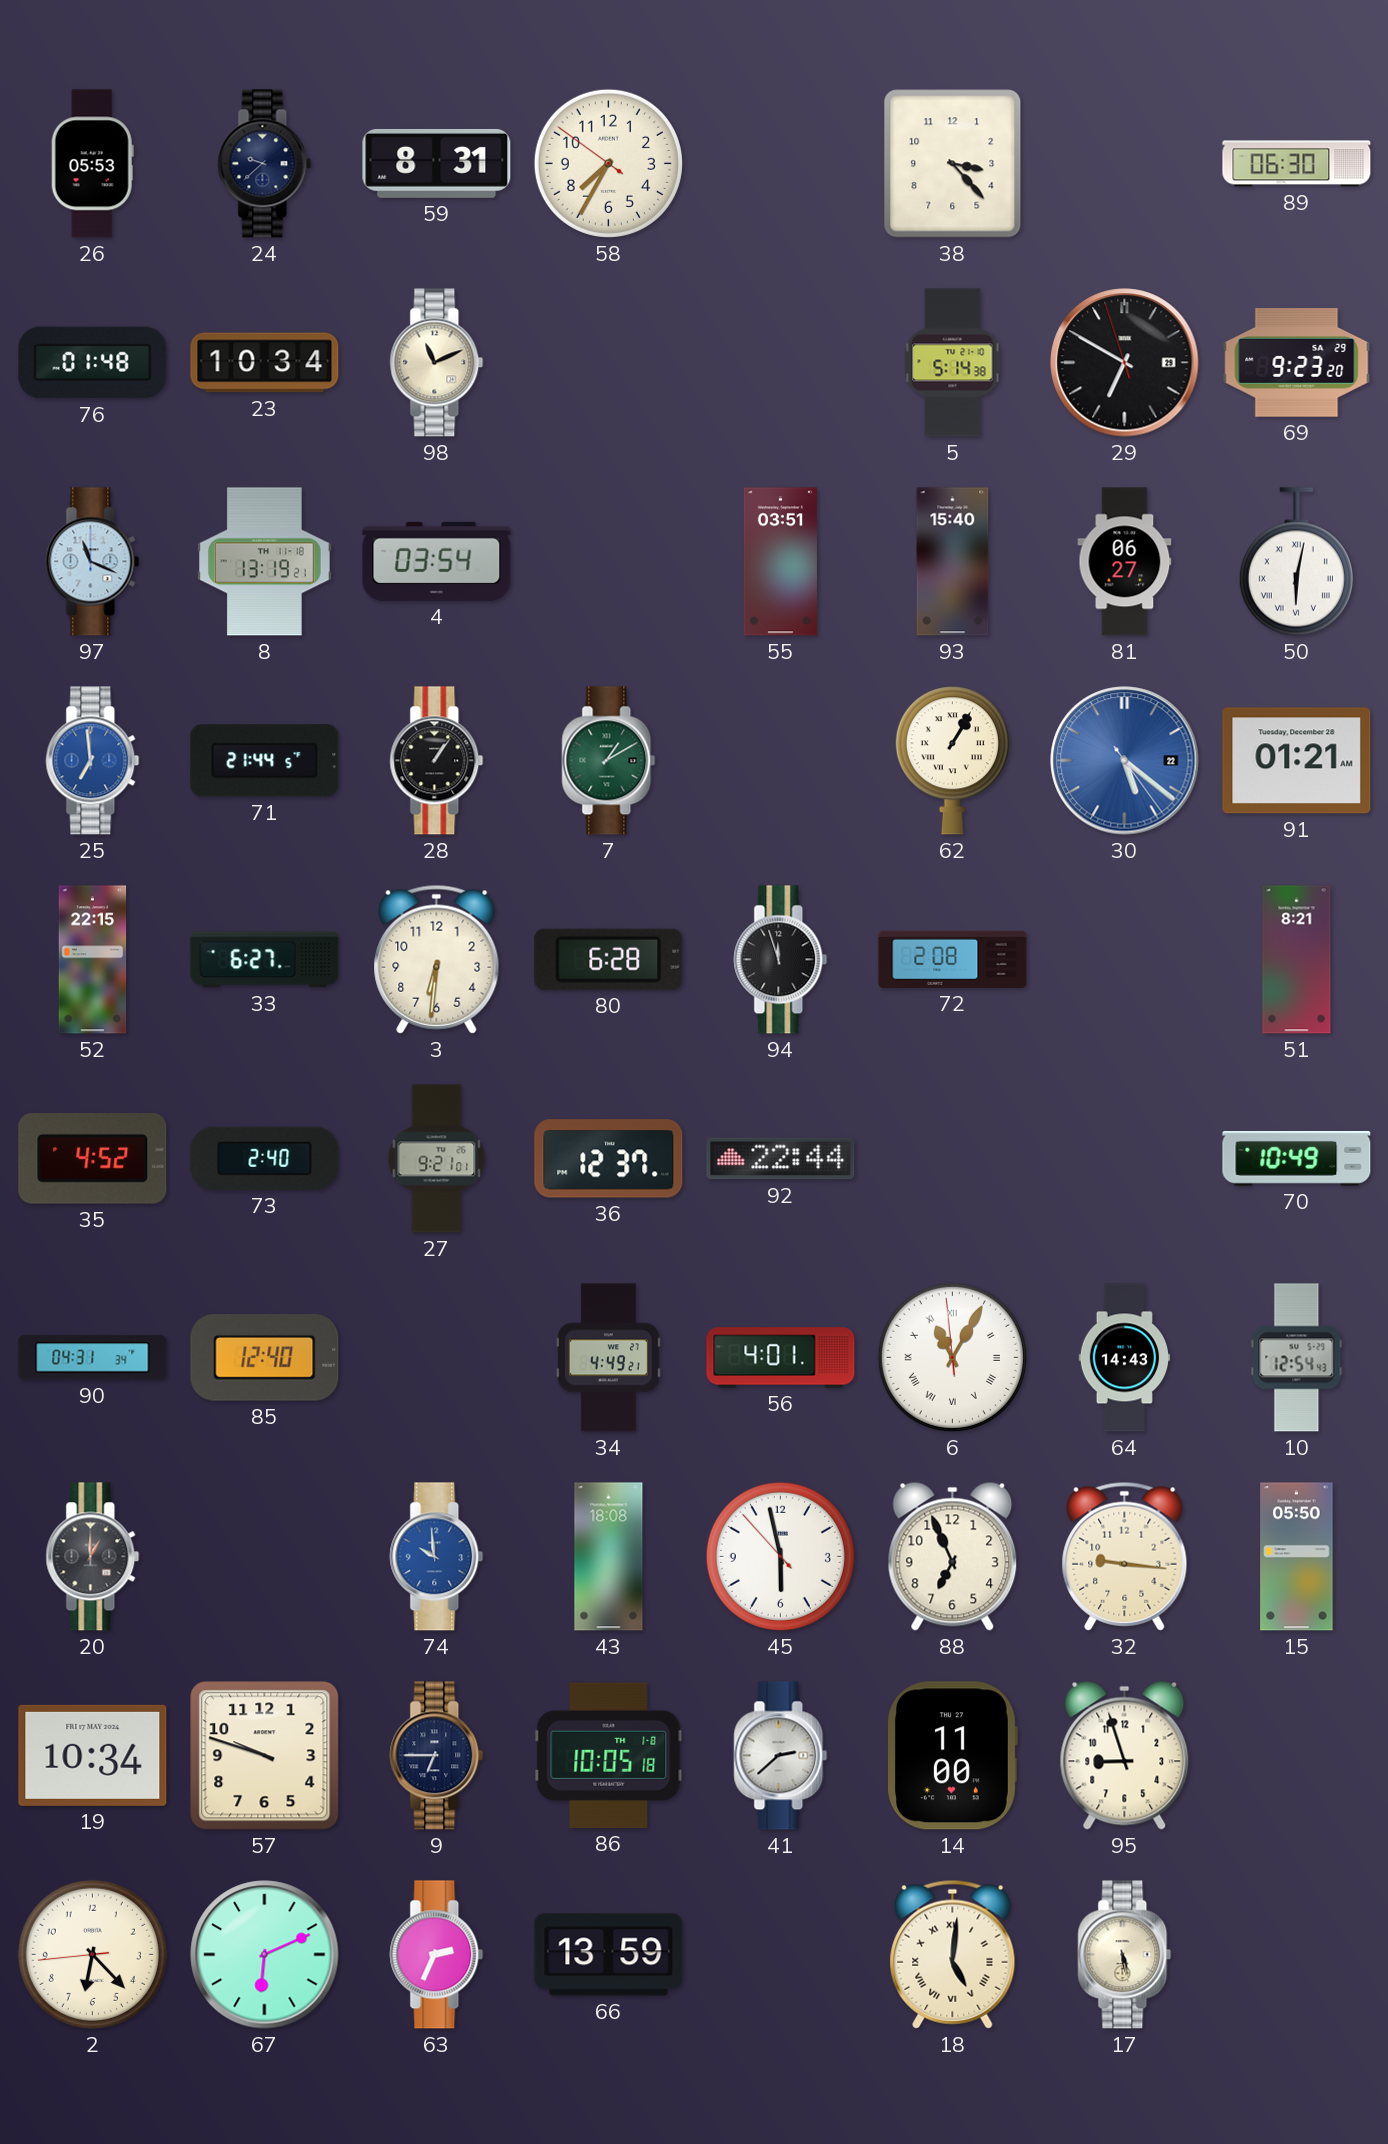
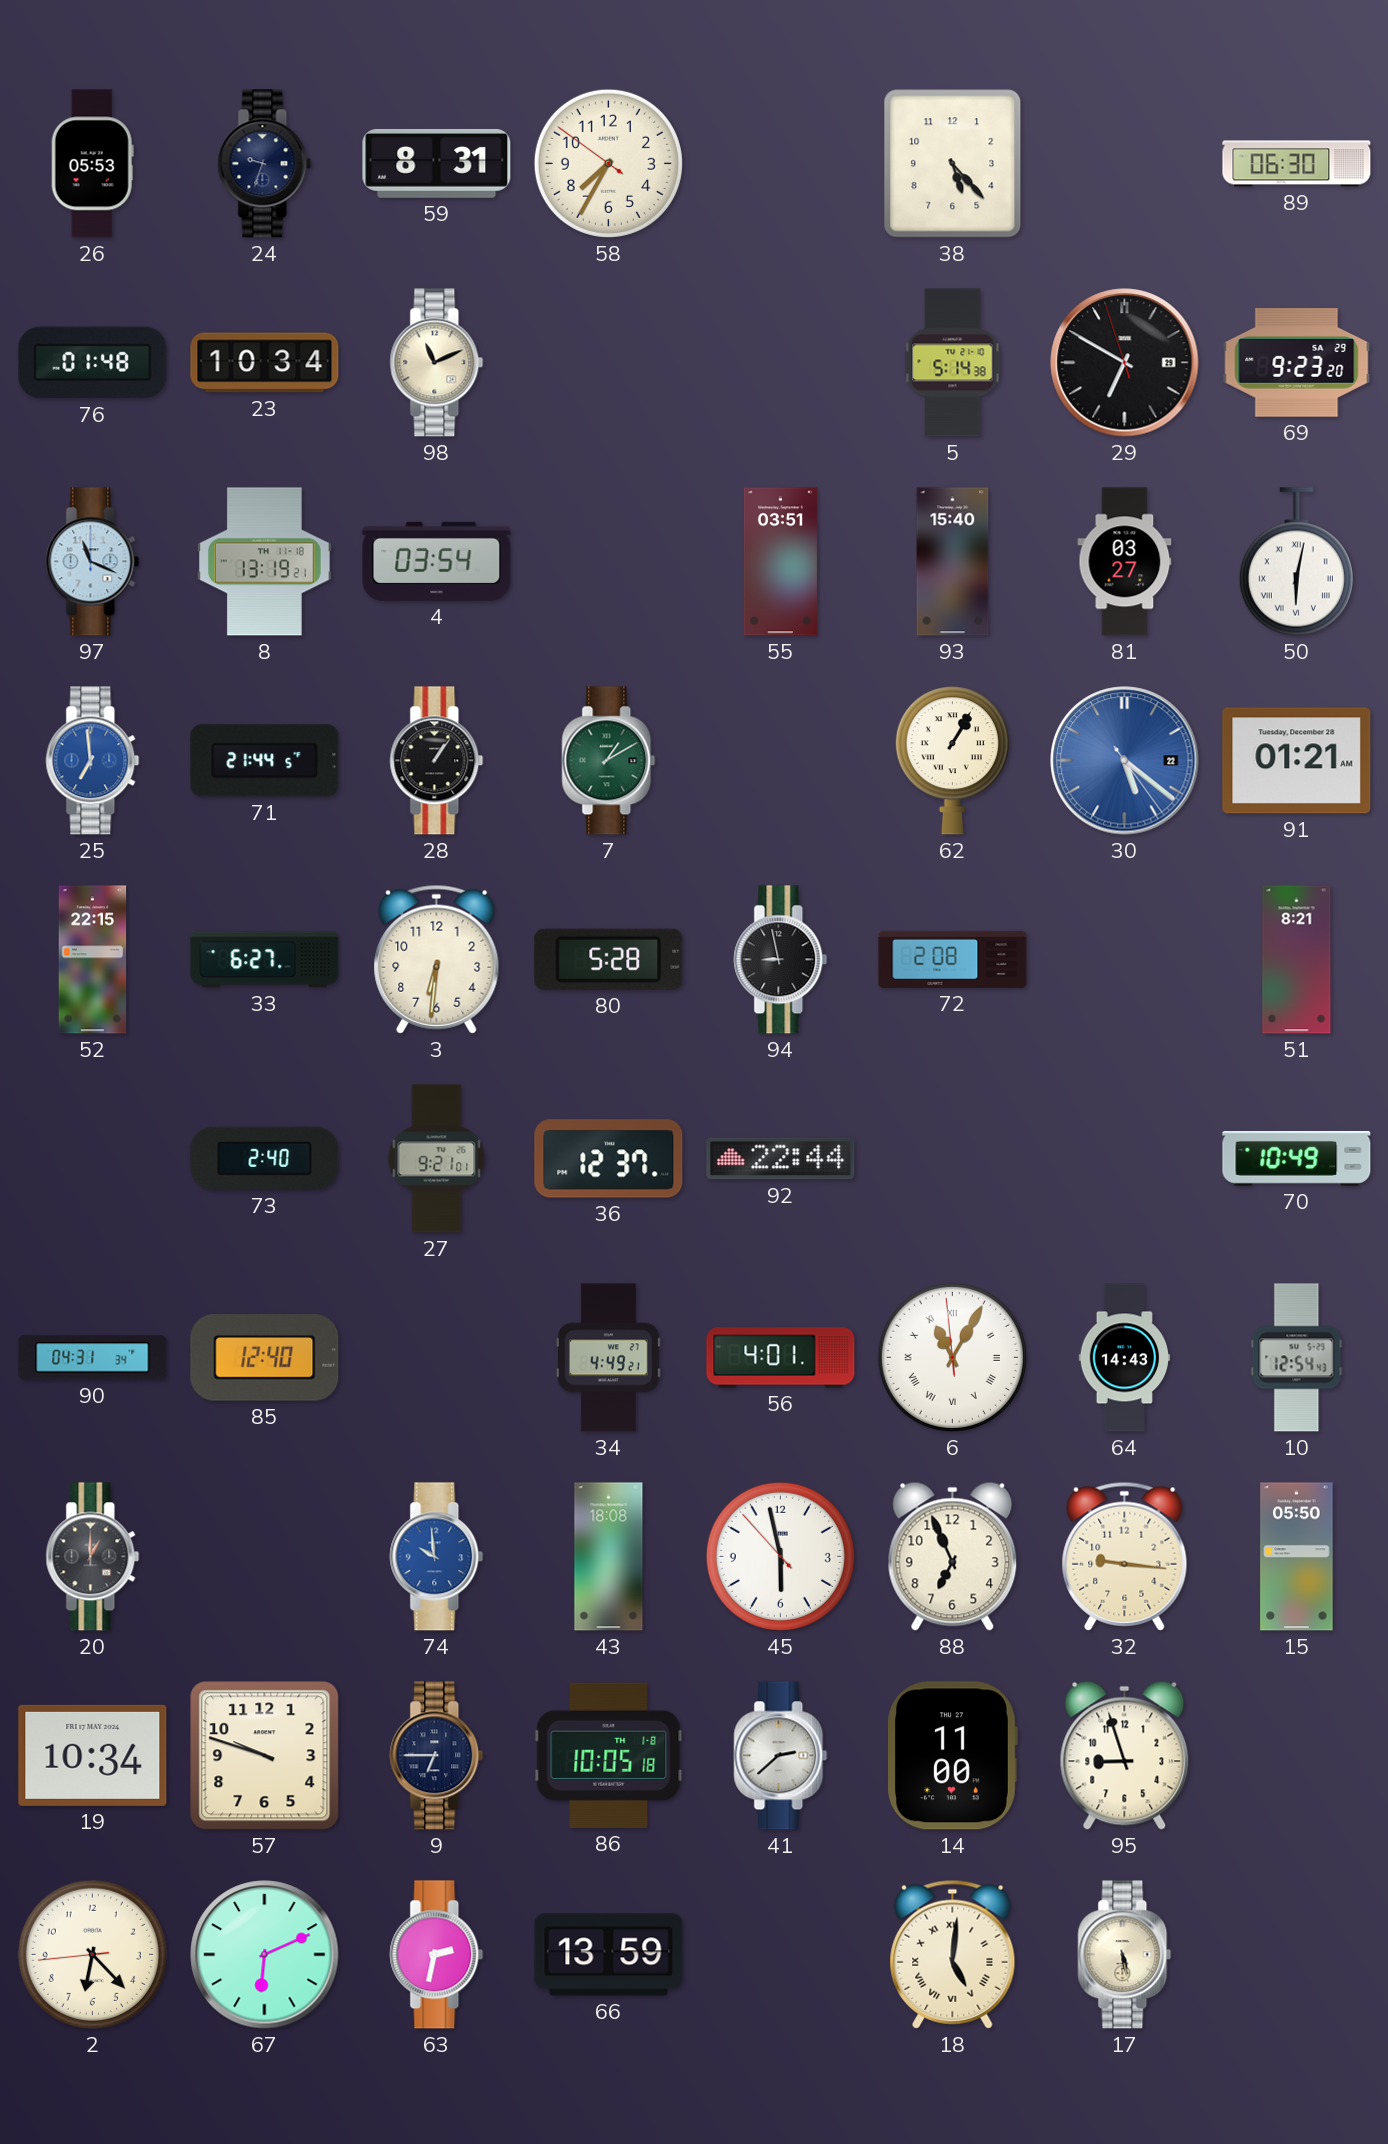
24: 9:38 -> 9:33
38: 3:23 -> 5:23
81: 06:27 -> 03:27
80: 6:28 -> 5:28
94: 11:57 -> 8:58
35: 4:52 -> none
63: 2:34 -> 2:32
